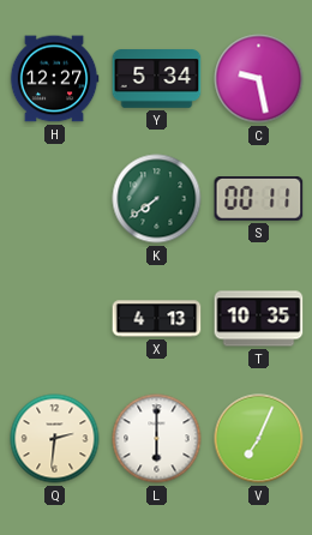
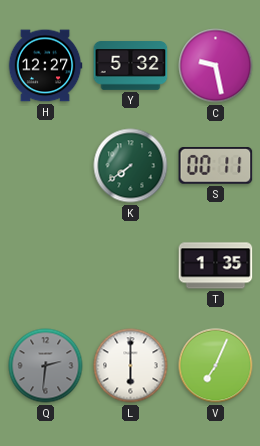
Y: 5:34 -> 5:32
X: 4:13 -> none
T: 10:35 -> 1:35
Q dial: cream -> grey
